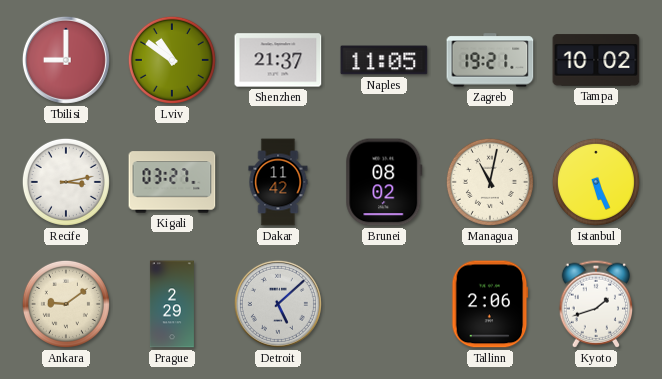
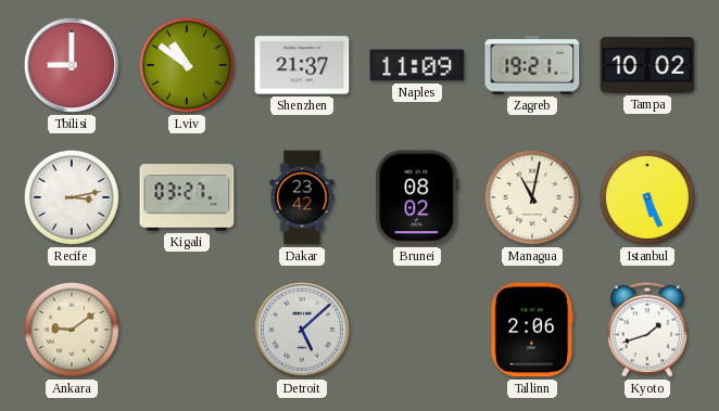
Naples: 11:05 -> 11:09
Dakar: 11:42 -> 23:42
Prague: 2:29 -> none
